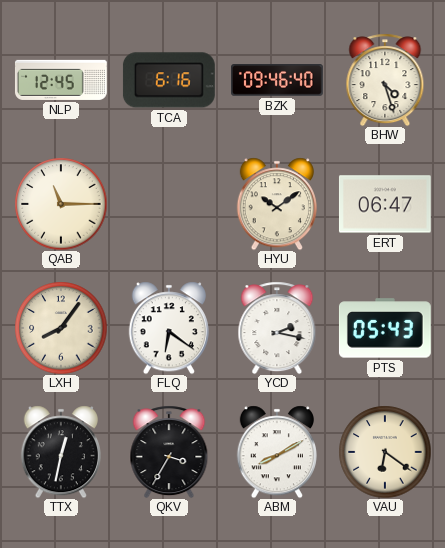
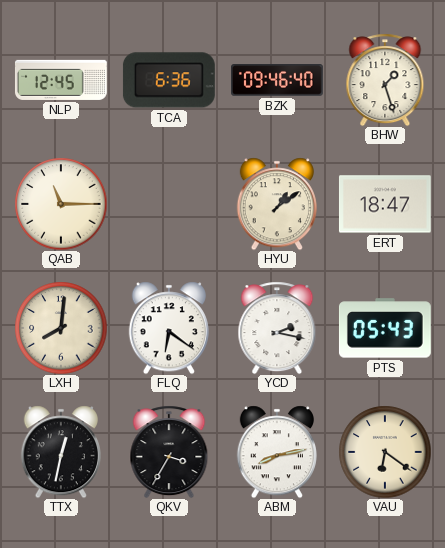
TCA: 6:16 -> 6:36
BHW: 4:27 -> 1:27
HYU: 10:09 -> 1:09
ERT: 06:47 -> 18:47
LXH: 8:06 -> 8:01
ABM: 8:10 -> 8:13
